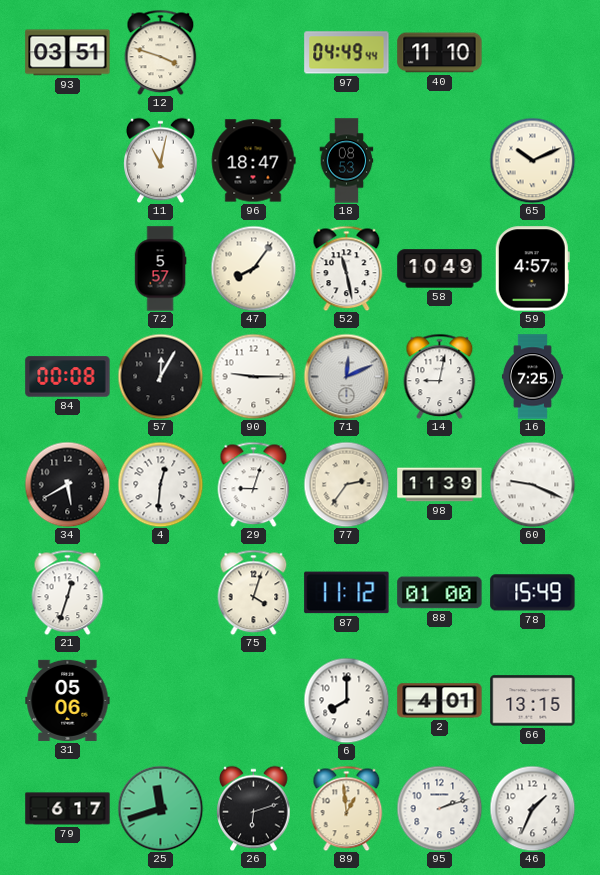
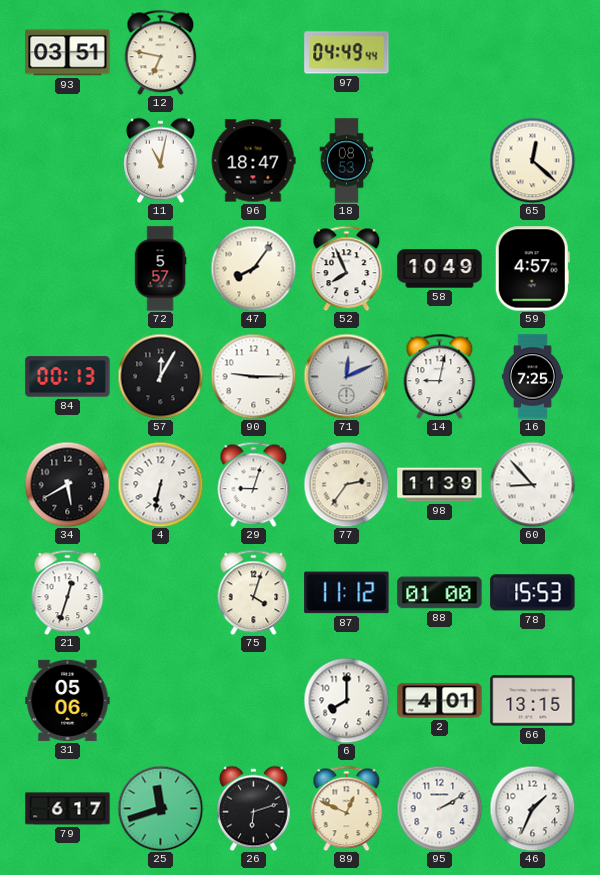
12: 3:48 -> 6:47
40: 11:10 -> none
65: 10:11 -> 12:22
52: 11:28 -> 7:56
84: 00:08 -> 00:13
4: 12:31 -> 6:32
60: 9:19 -> 8:53
78: 15:49 -> 15:53
89: 12:59 -> 12:49
95: 2:12 -> 2:10
